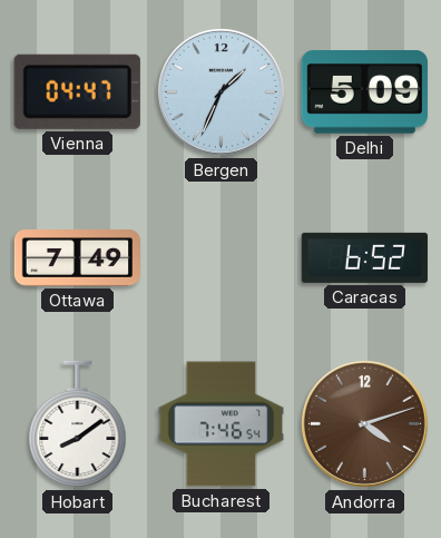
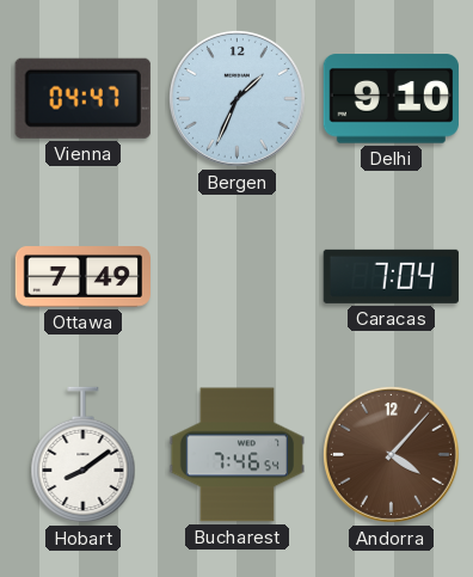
Delhi: 5:09 -> 9:10
Caracas: 6:52 -> 7:04
Andorra: 4:12 -> 4:07
